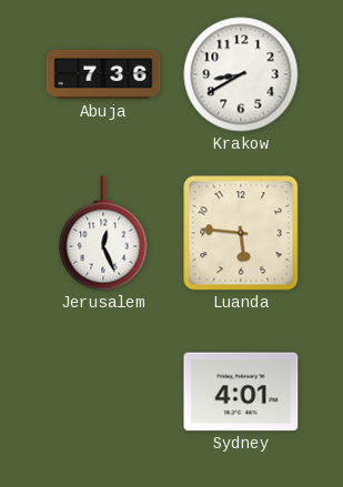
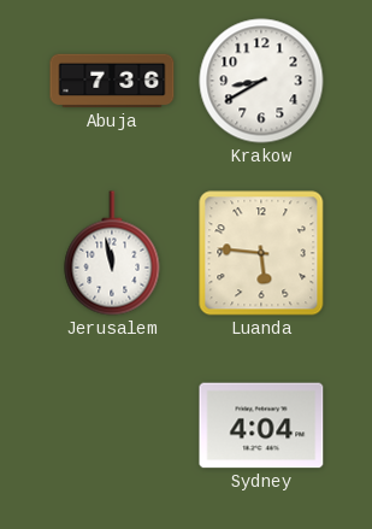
Jerusalem: 12:26 -> 11:58
Sydney: 4:01 -> 4:04
